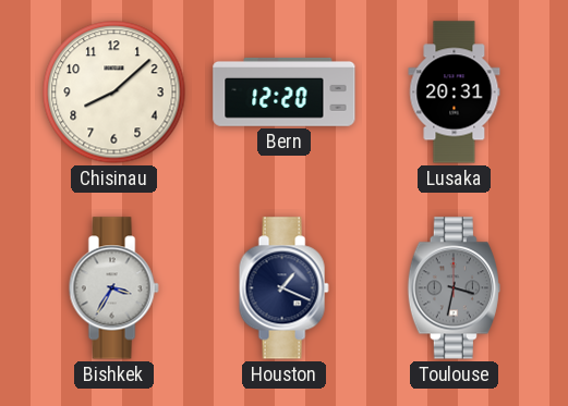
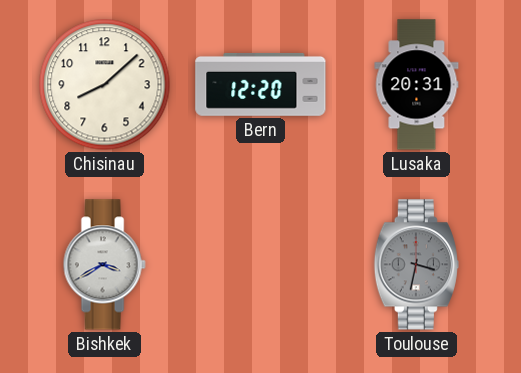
Bishkek: 3:35 -> 3:40
Houston: 1:19 -> none
